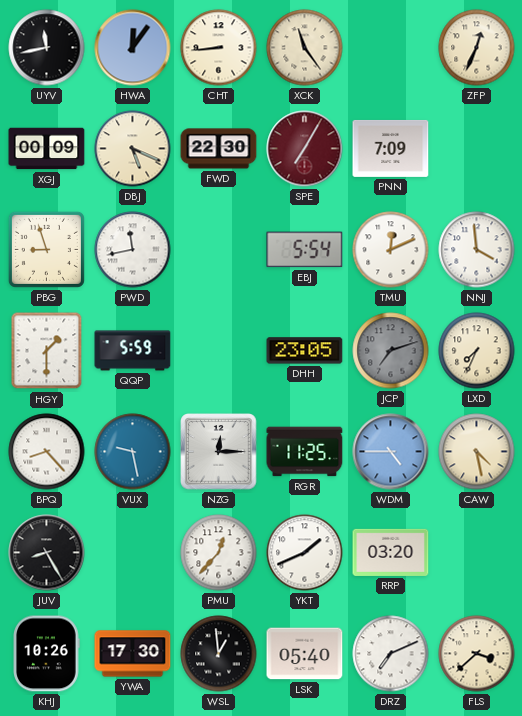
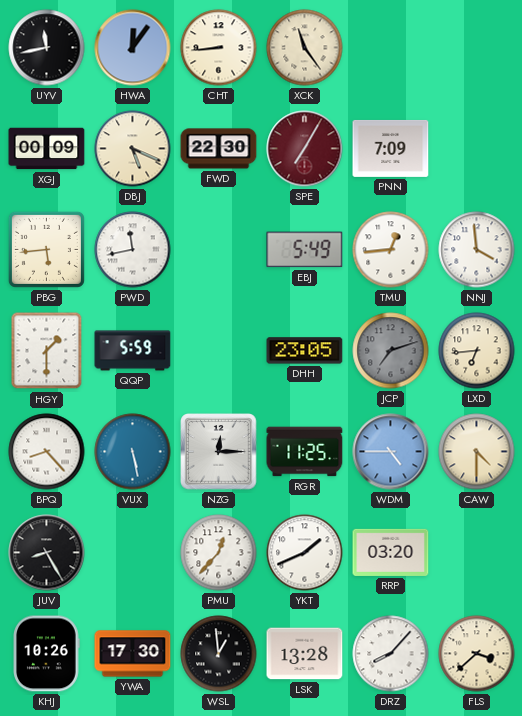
ZFP: 12:34 -> none
PBG: 8:57 -> 5:44
EBJ: 5:54 -> 5:49
TMU: 12:11 -> 12:44
LXD: 7:34 -> 6:44
VUX: 9:28 -> 5:28
CAW: 4:28 -> 4:30
LSK: 05:40 -> 13:28
DRZ: 7:11 -> 8:07
